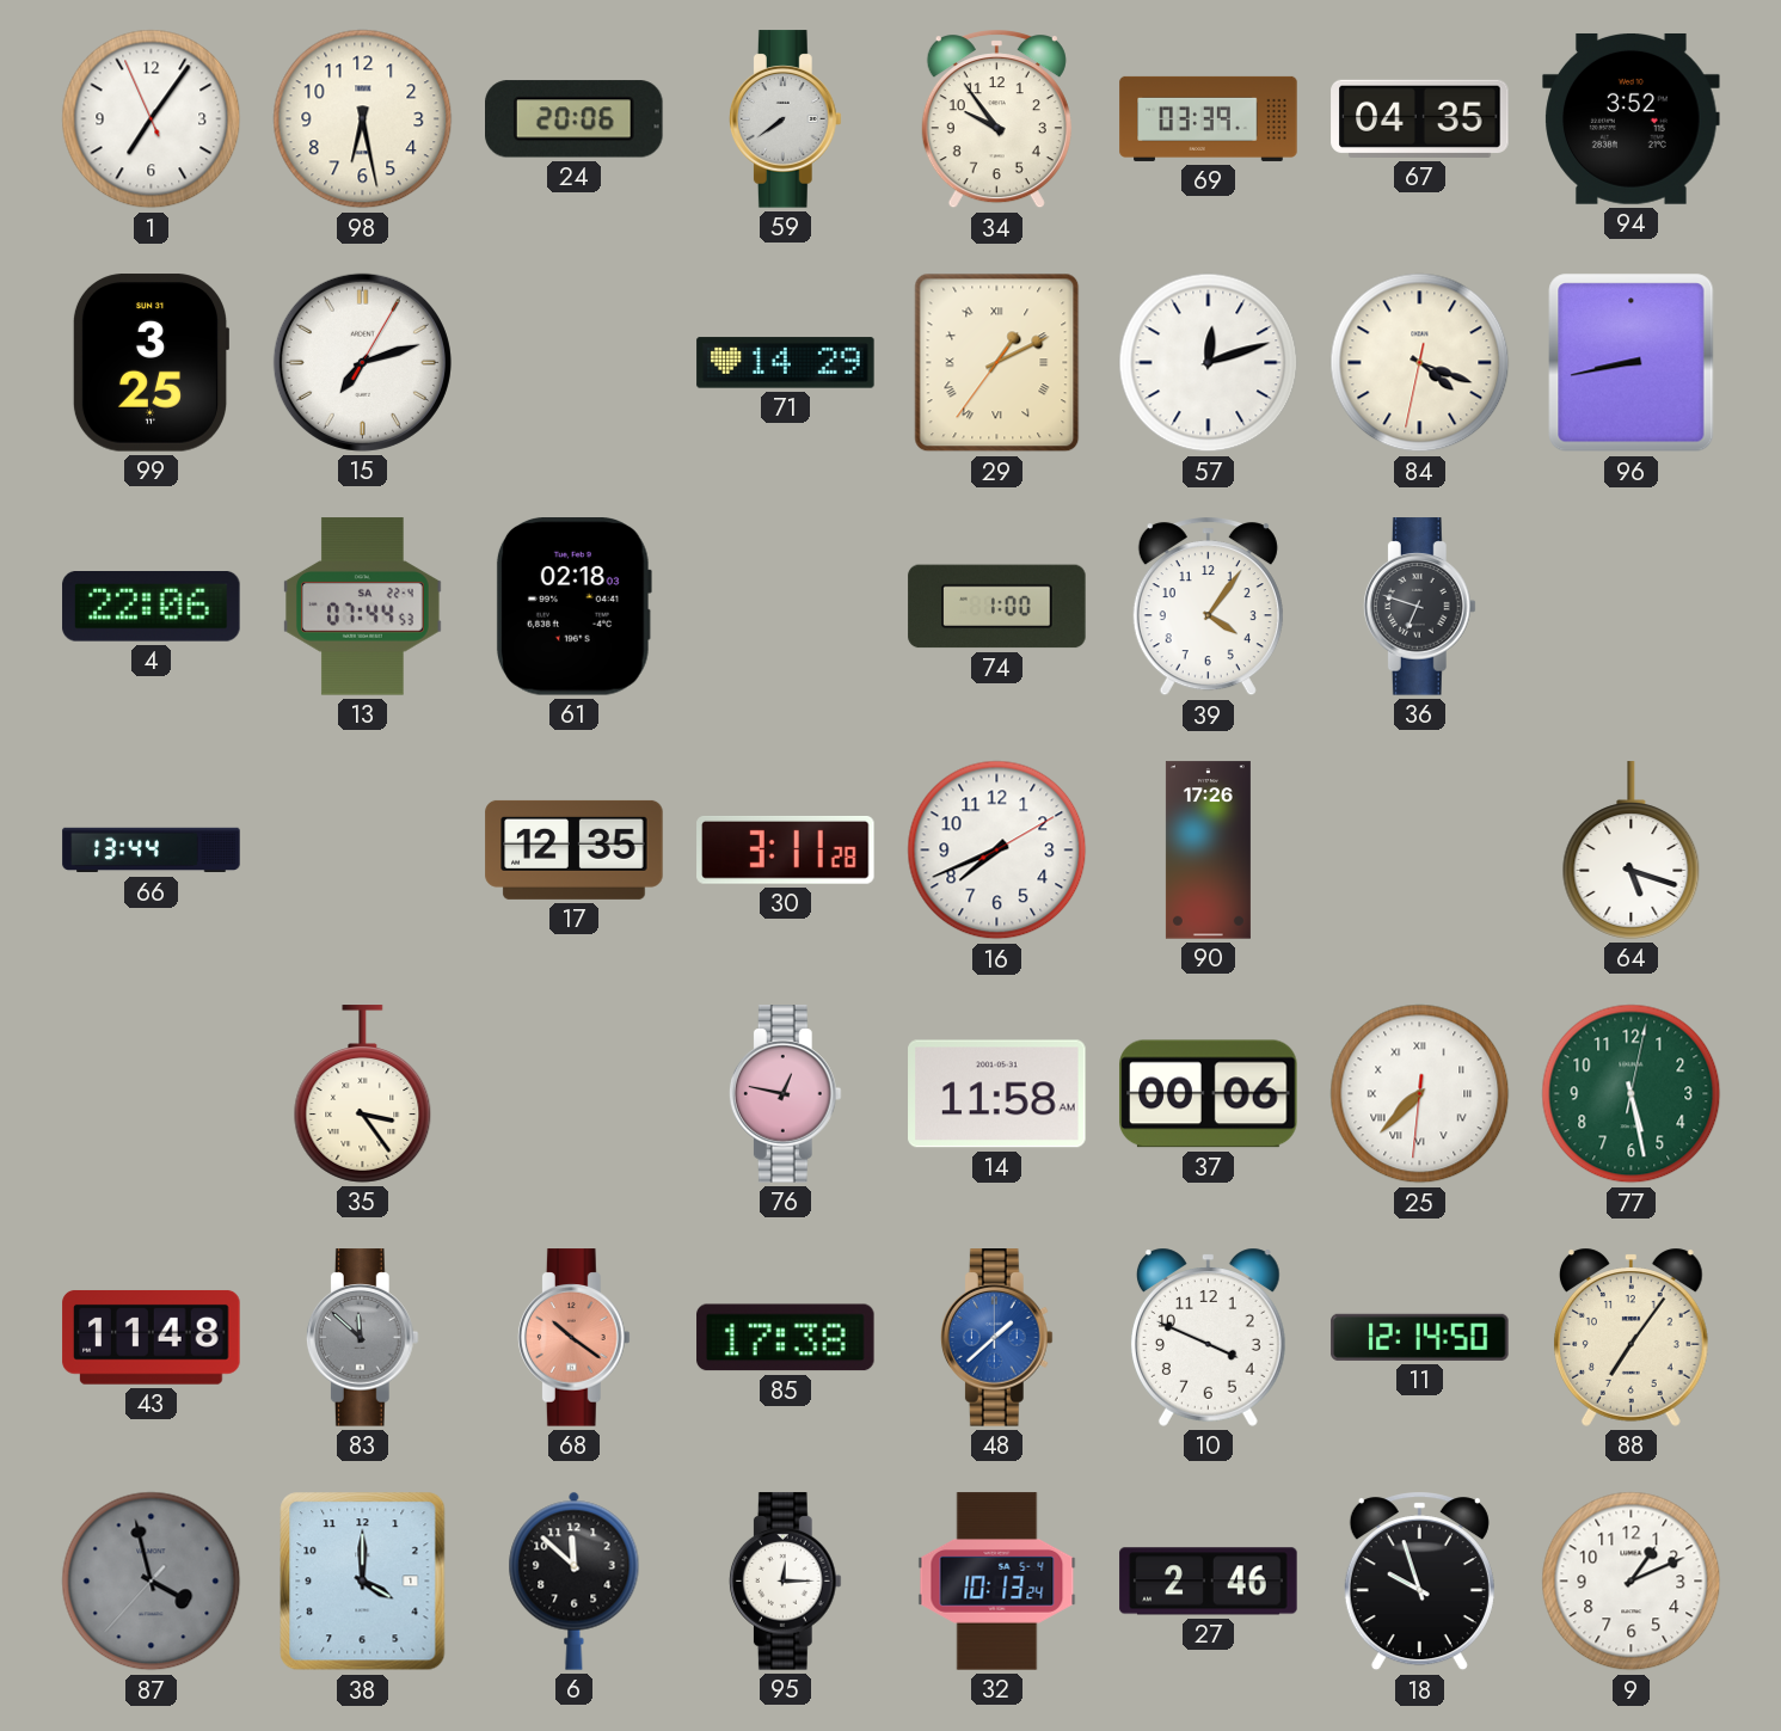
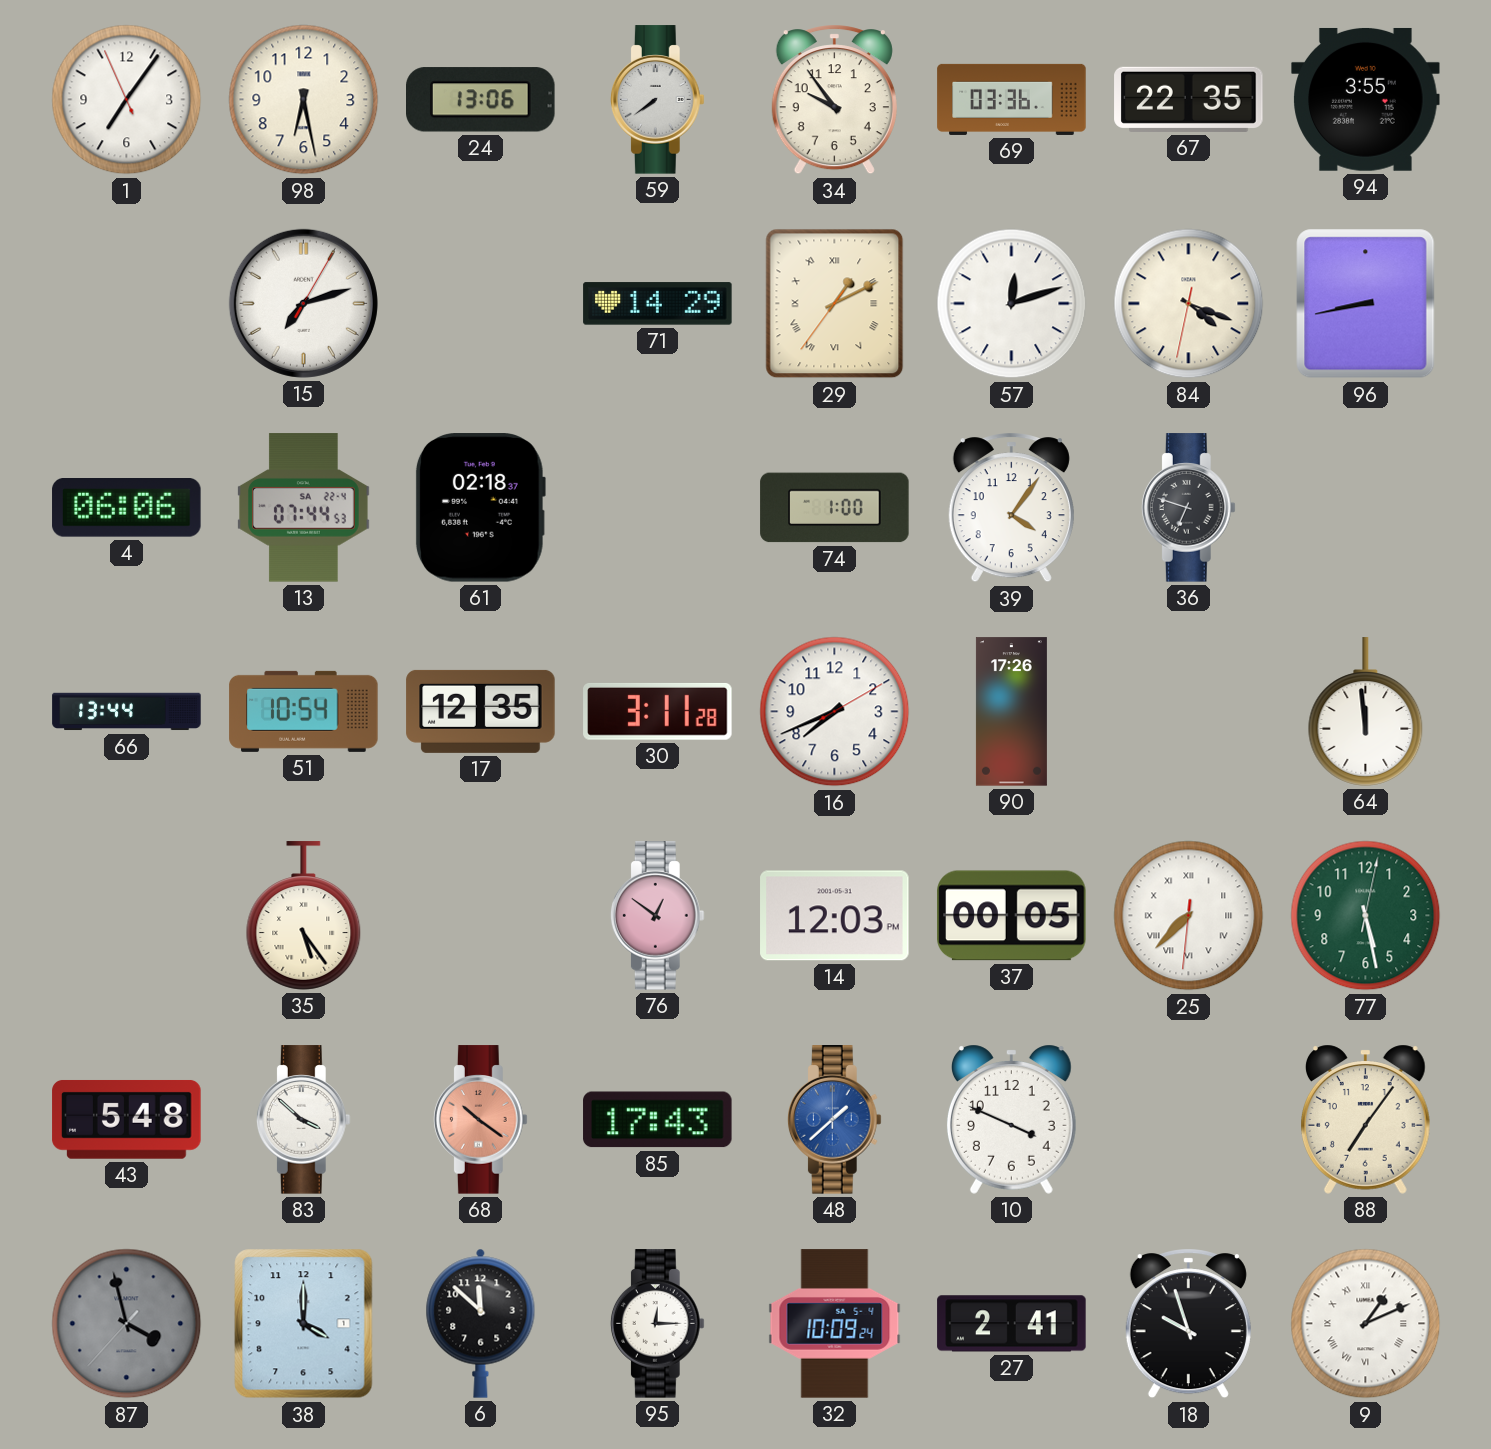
24: 20:06 -> 13:06
69: 03:39 -> 03:36
67: 04:35 -> 22:35
94: 3:52 -> 3:55
99: 3:25 -> none
4: 22:06 -> 06:06
61: 02:18:03 -> 02:18:37
51: none -> 10:54
64: 5:18 -> 11:59
35: 3:24 -> 5:24
76: 12:47 -> 12:51
14: 11:58 -> 12:03
37: 00:06 -> 00:05
43: 11:48 -> 5:48
83: 11:52 -> 3:52
83 dial: grey -> white
85: 17:38 -> 17:43
11: 12:14 -> none
32: 10:13 -> 10:09
27: 2:46 -> 2:41
9 numerals: Arabic -> Roman
